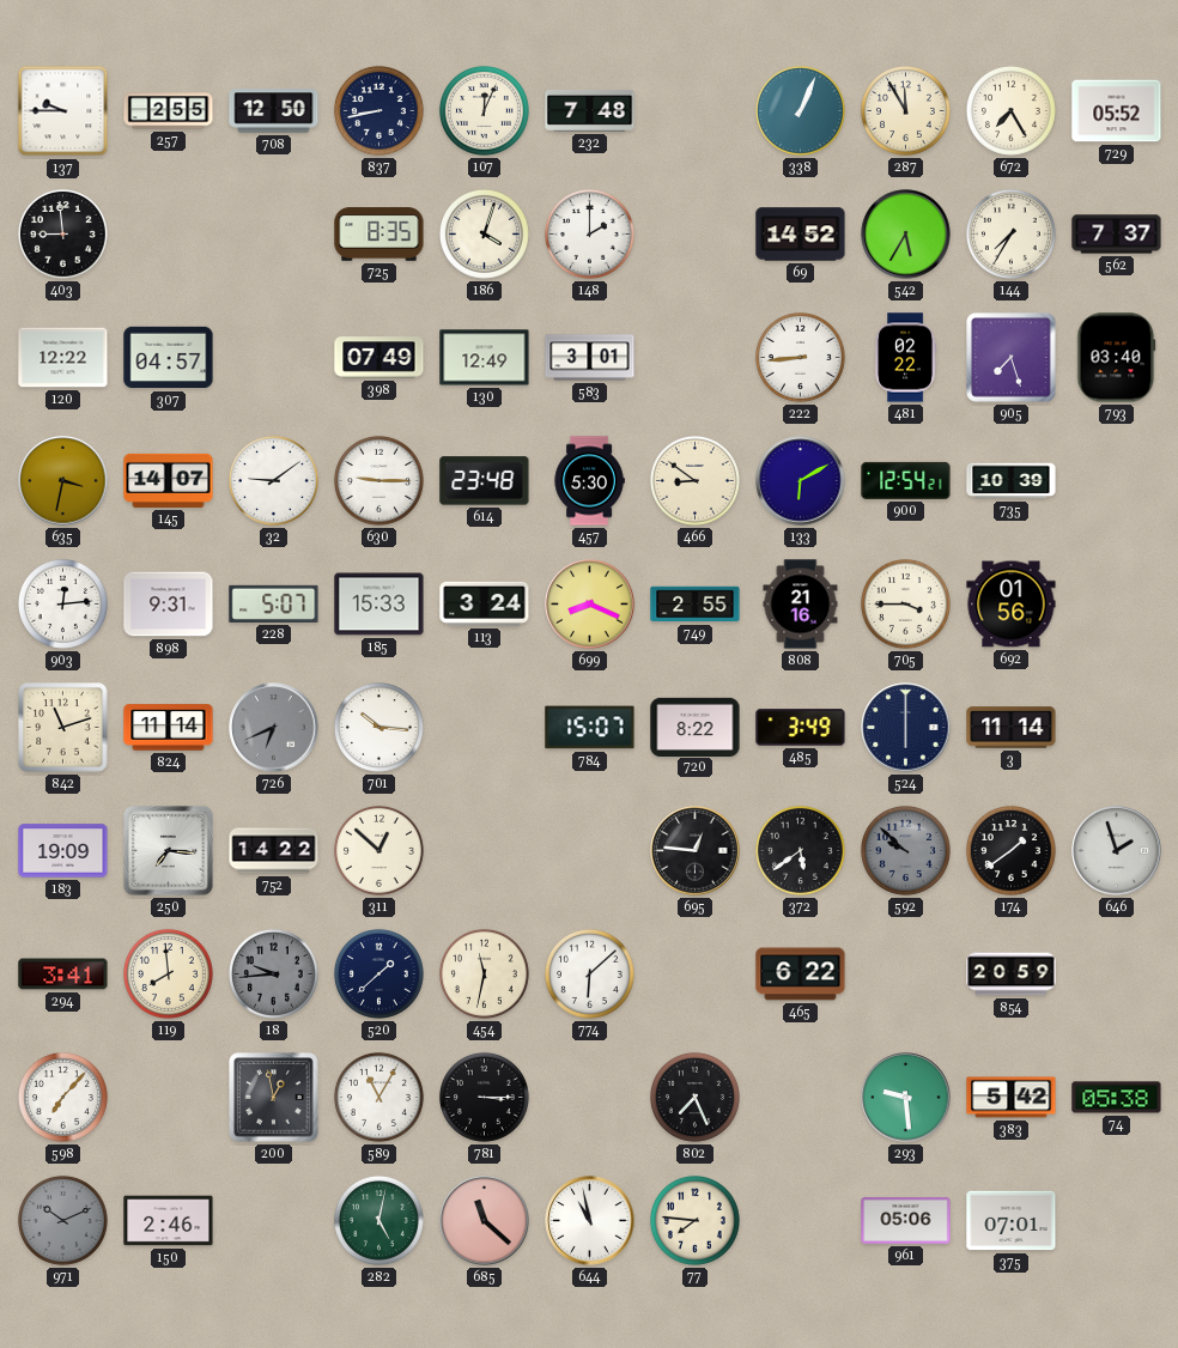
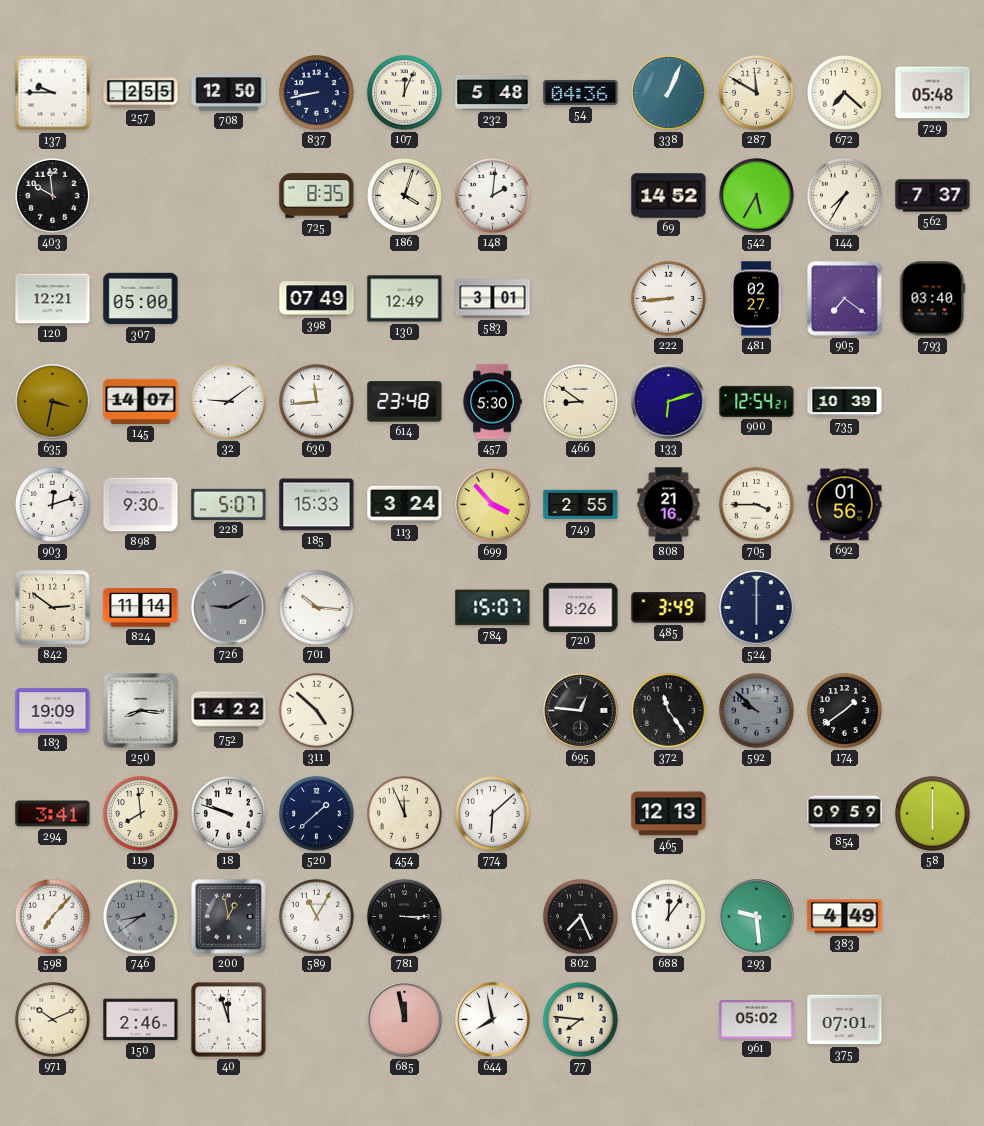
232: 7:48 -> 5:48
54: none -> 04:36
287: 11:55 -> 11:50
672: 7:25 -> 7:22
729: 05:52 -> 05:48
403: 8:59 -> 9:59
148: 2:00 -> 2:01
120: 12:22 -> 12:21
307: 04:57 -> 05:00
481: 02:22 -> 02:27
905: 7:27 -> 7:21
630: 9:15 -> 11:44
133: 6:10 -> 6:12
903: 12:14 -> 12:12
898: 9:31 -> 9:30
699: 8:19 -> 3:53
842: 11:12 -> 2:51
726: 6:41 -> 9:10
720: 8:22 -> 8:26
3: 11:14 -> none
250: 7:16 -> 8:16
311: 12:52 -> 4:52
372: 5:39 -> 11:24
646: 1:57 -> none
18: 9:44 -> 9:48
18 dial: grey -> white
454: 11:32 -> 11:56
465: 6:22 -> 12:13
854: 20:59 -> 09:59
58: none -> 6:00
746: none -> 8:39
688: none -> 12:06
383: 5:42 -> 4:49
74: 05:38 -> none
971 dial: grey -> cream
40: none -> 11:57
282: 5:02 -> none
685: 11:22 -> 11:58
644: 10:58 -> 7:58
961: 05:06 -> 05:02
